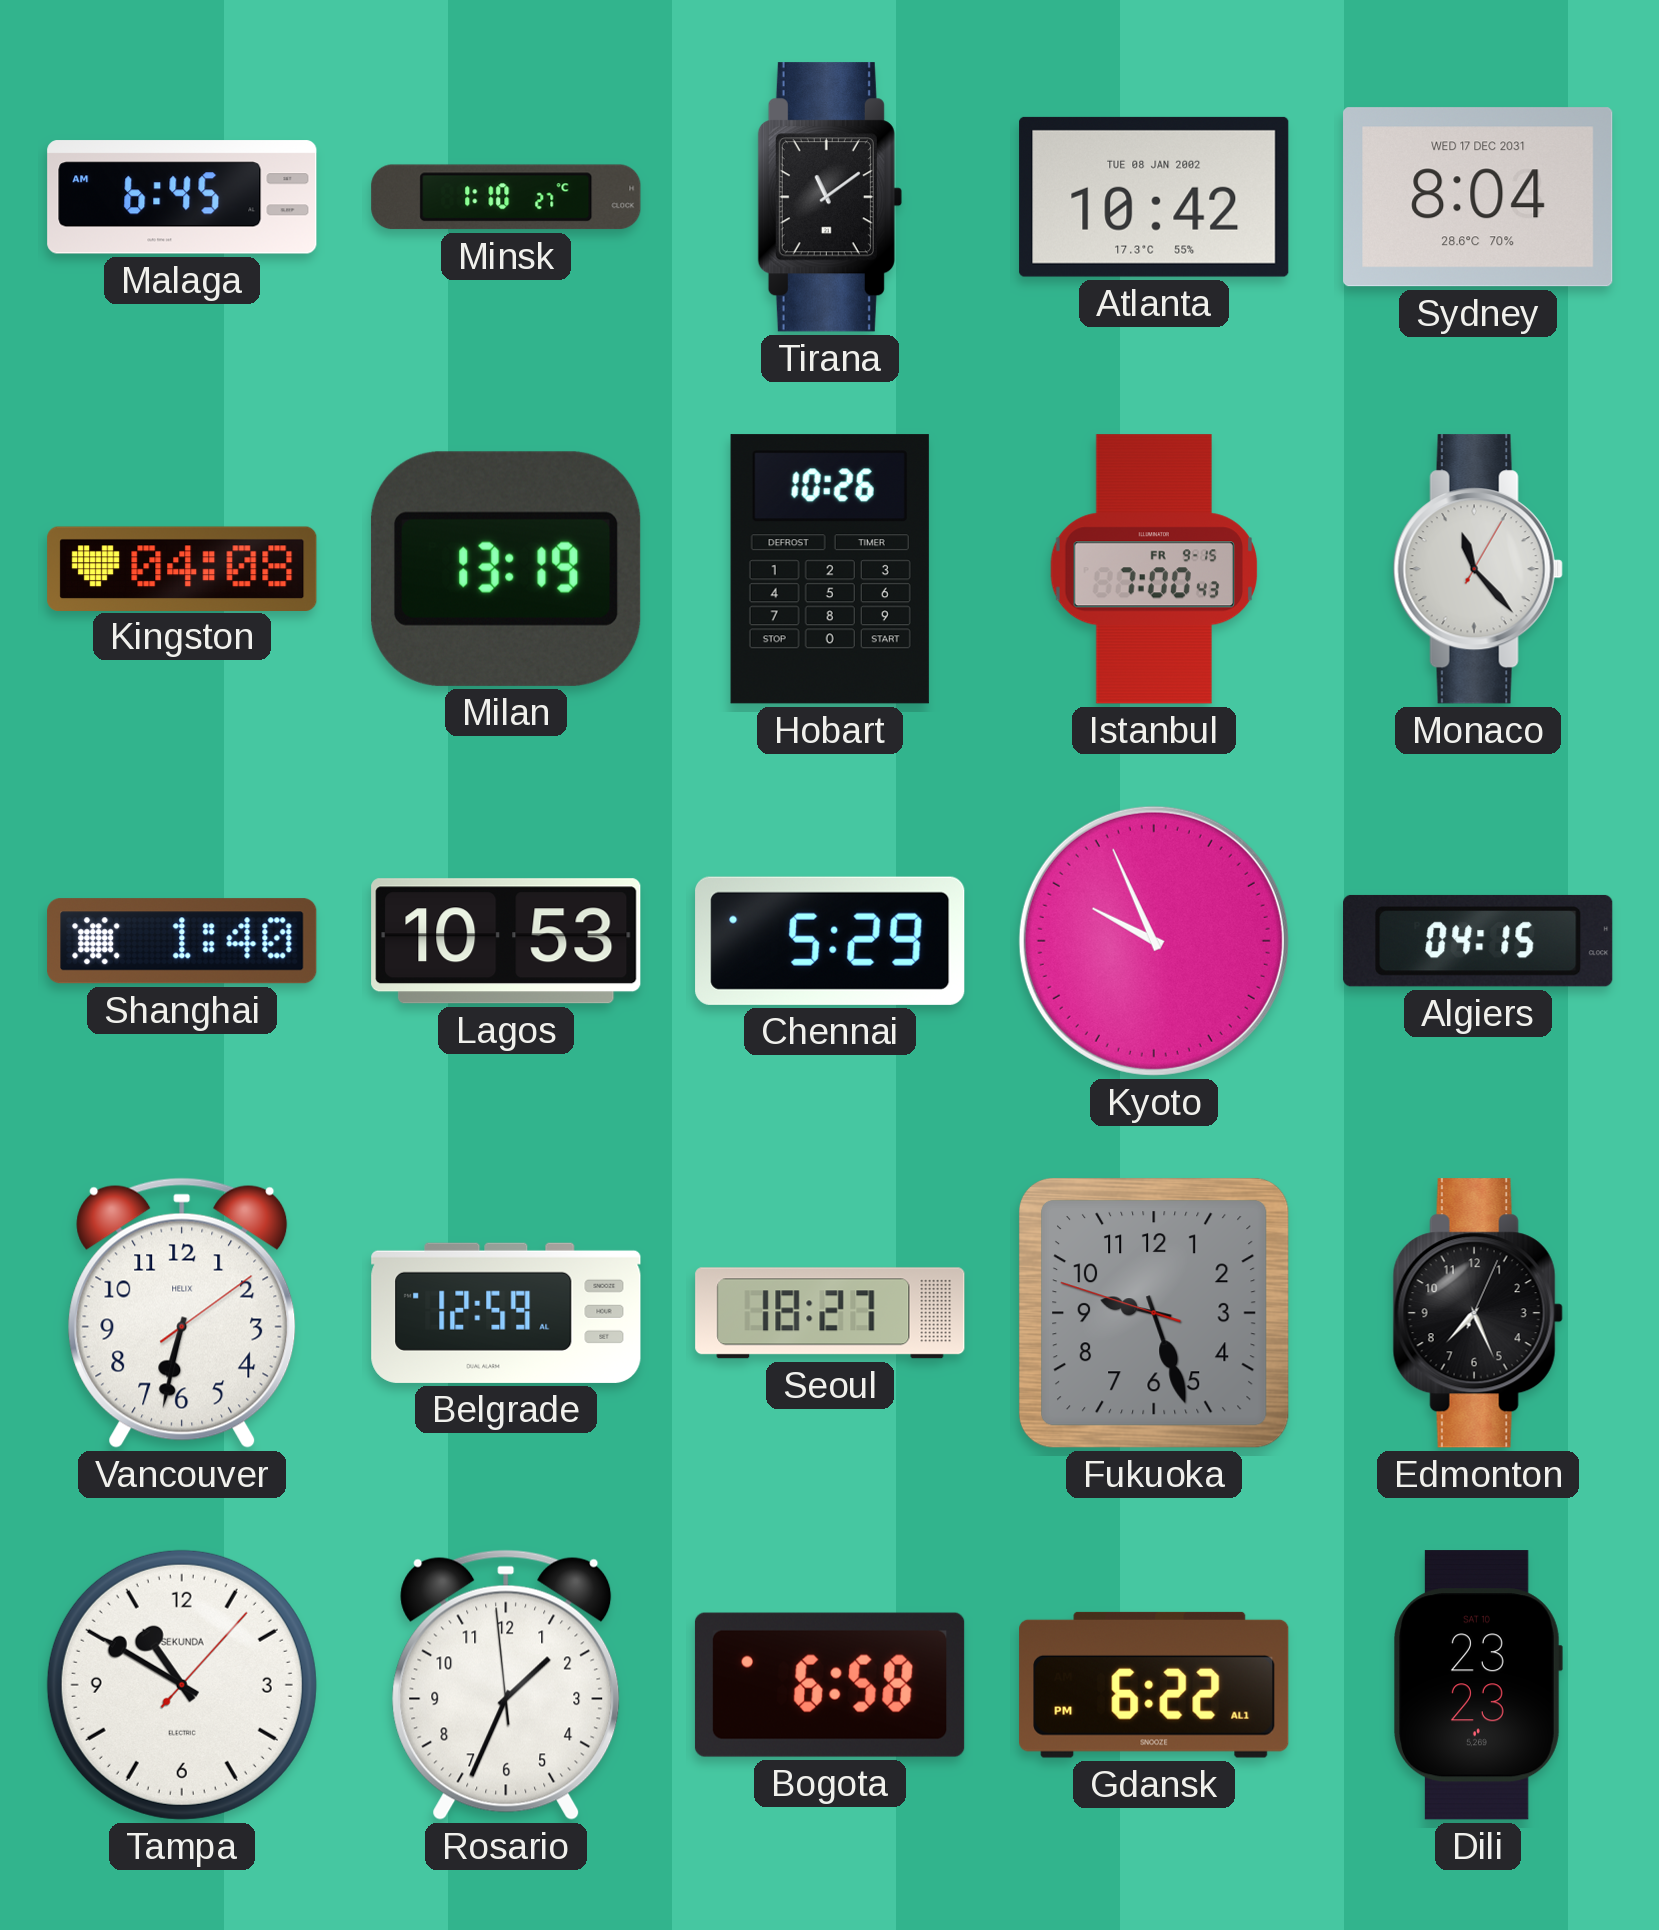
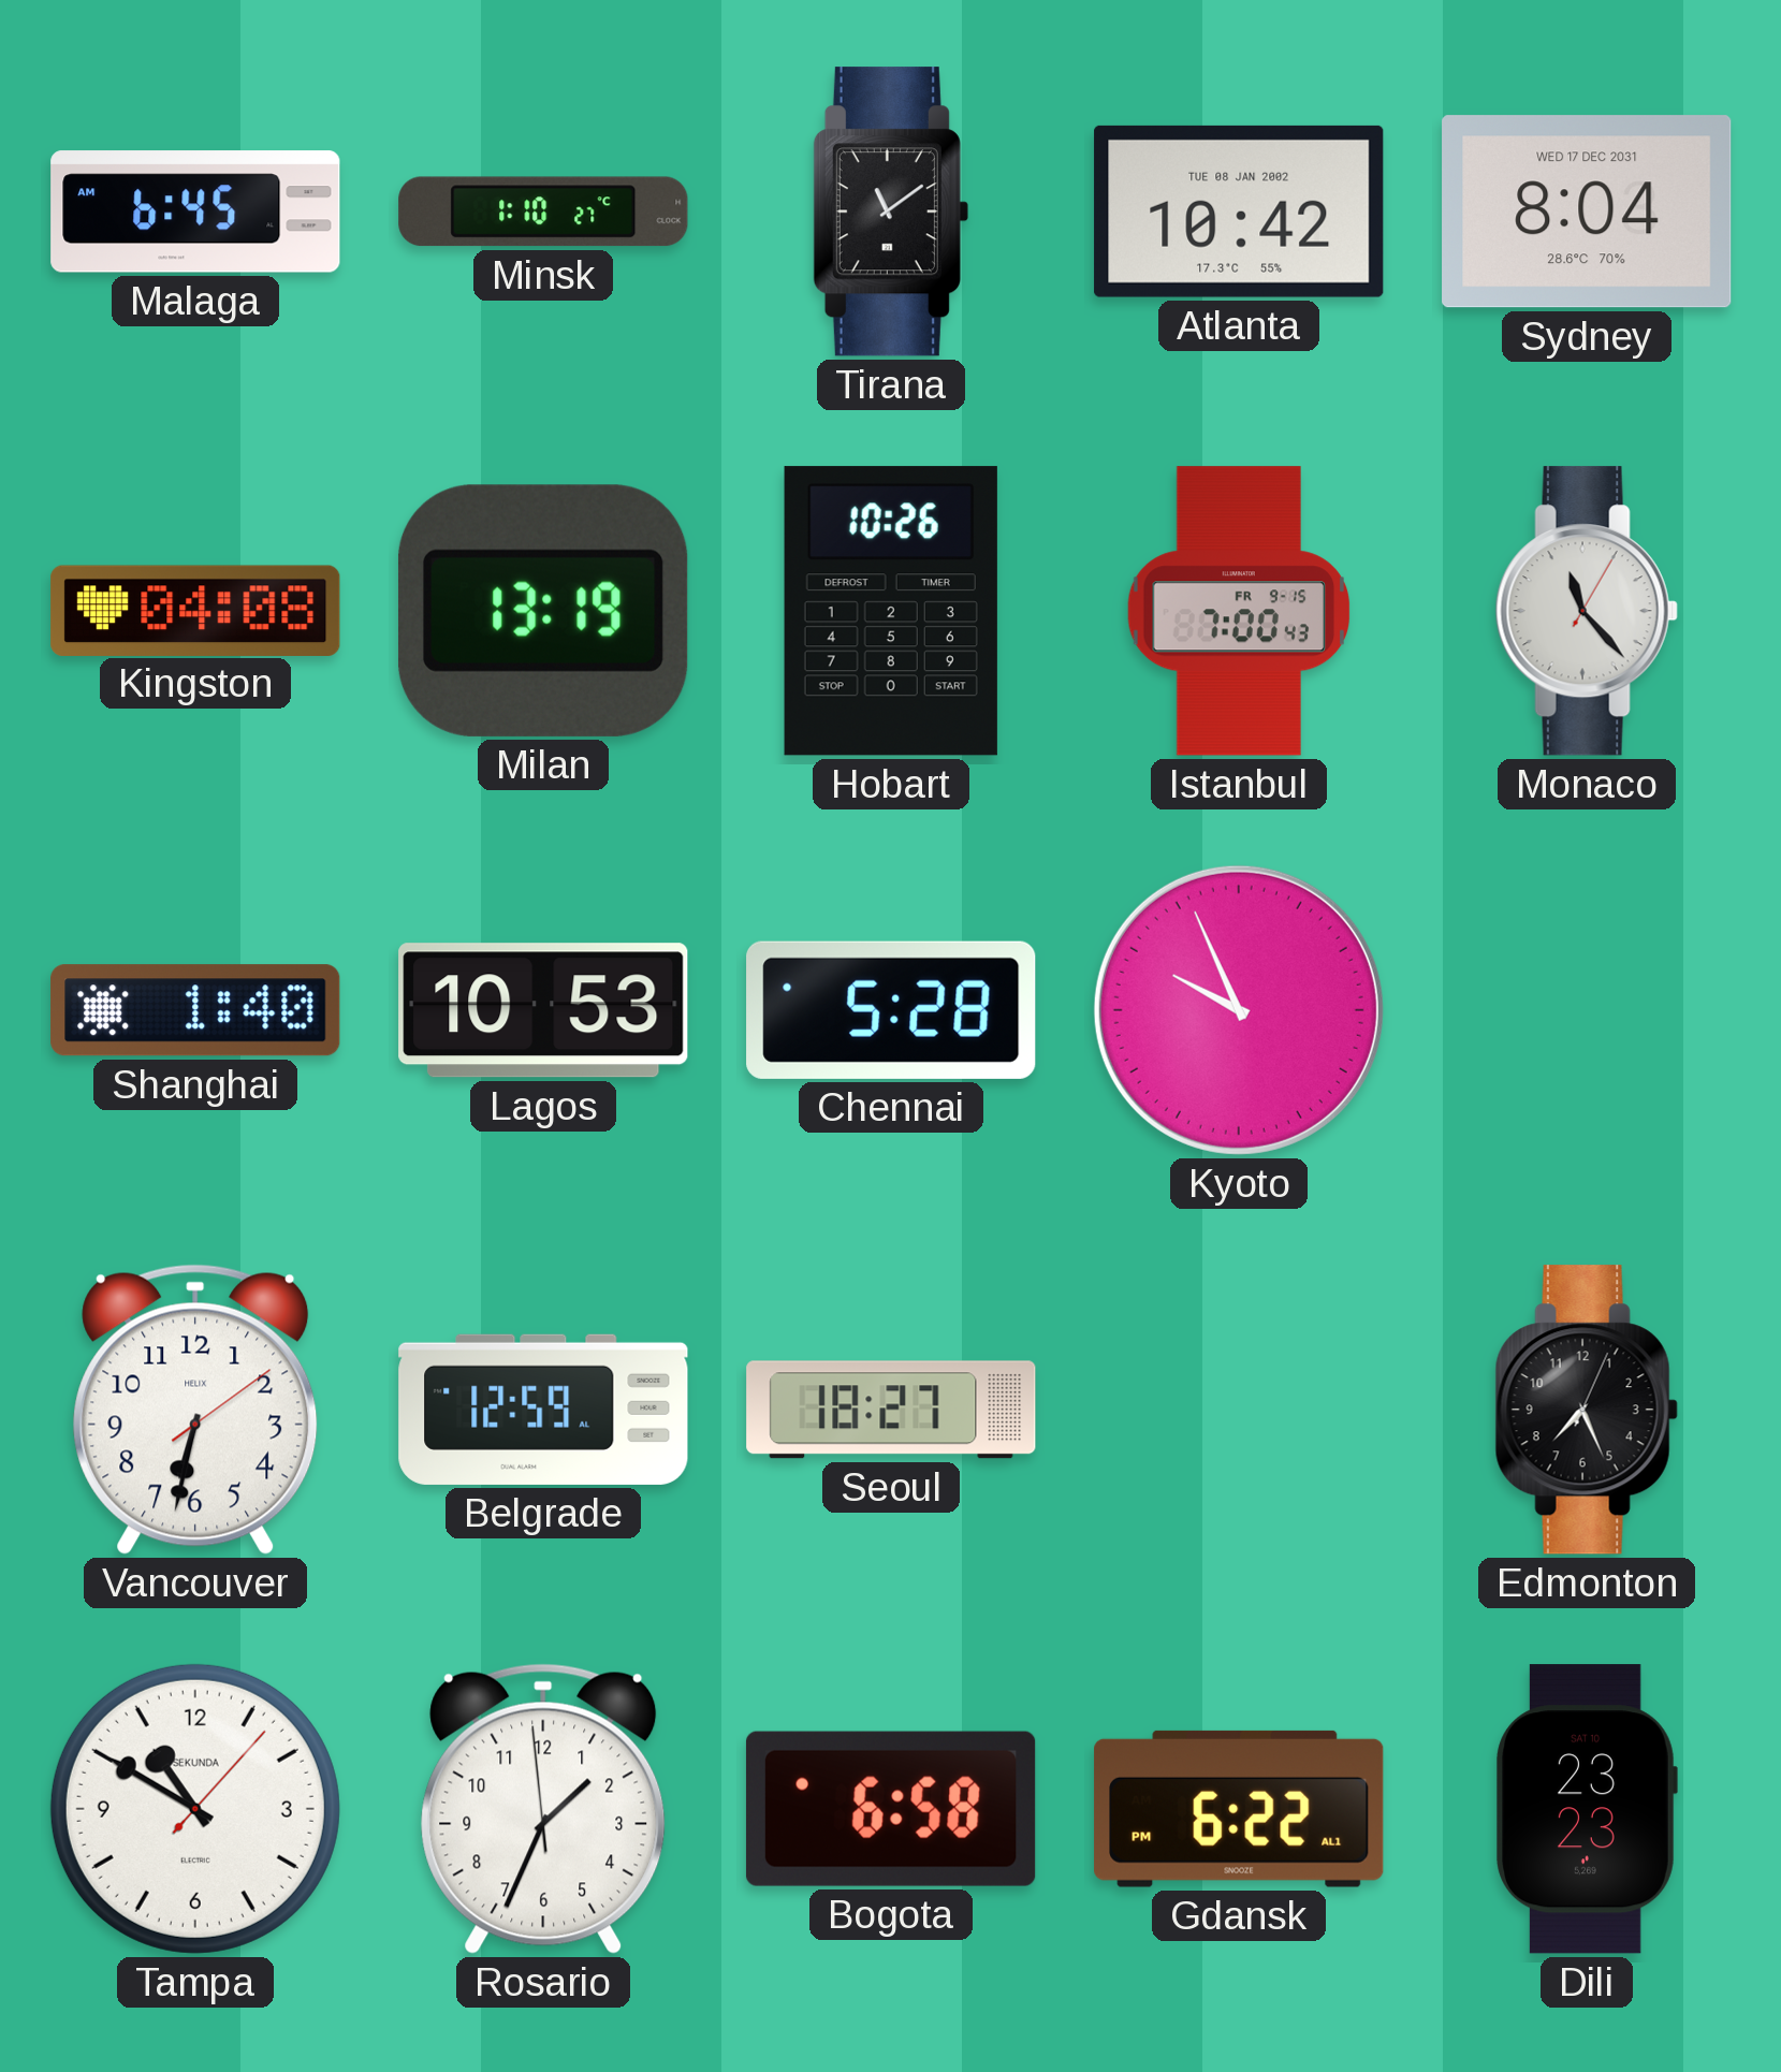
Chennai: 5:29 -> 5:28
Algiers: 04:15 -> none
Fukuoka: 9:26 -> none
